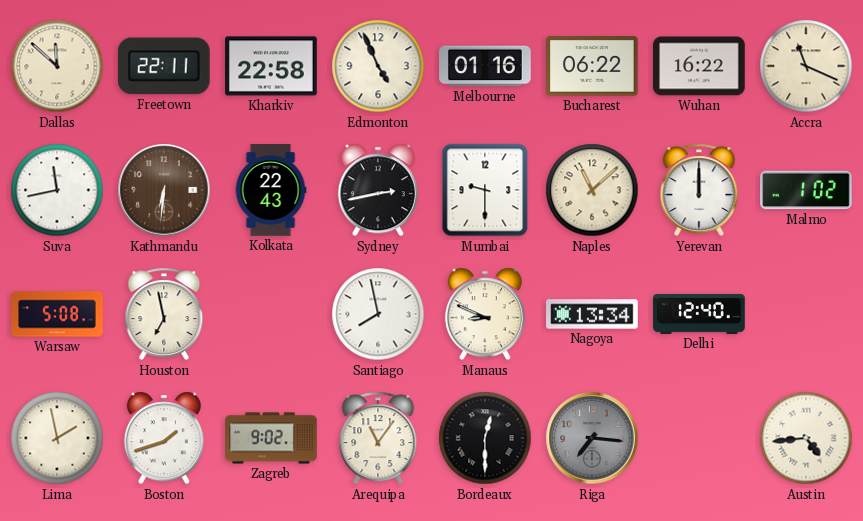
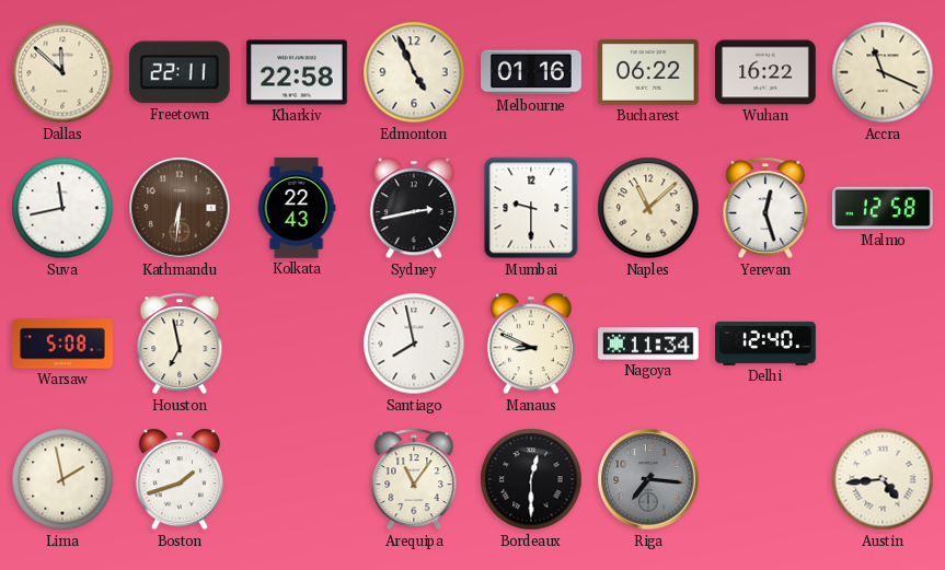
Yerevan: 12:00 -> 12:27
Malmo: 1:02 -> 12:58
Nagoya: 13:34 -> 11:34
Zagreb: 9:02 -> none
